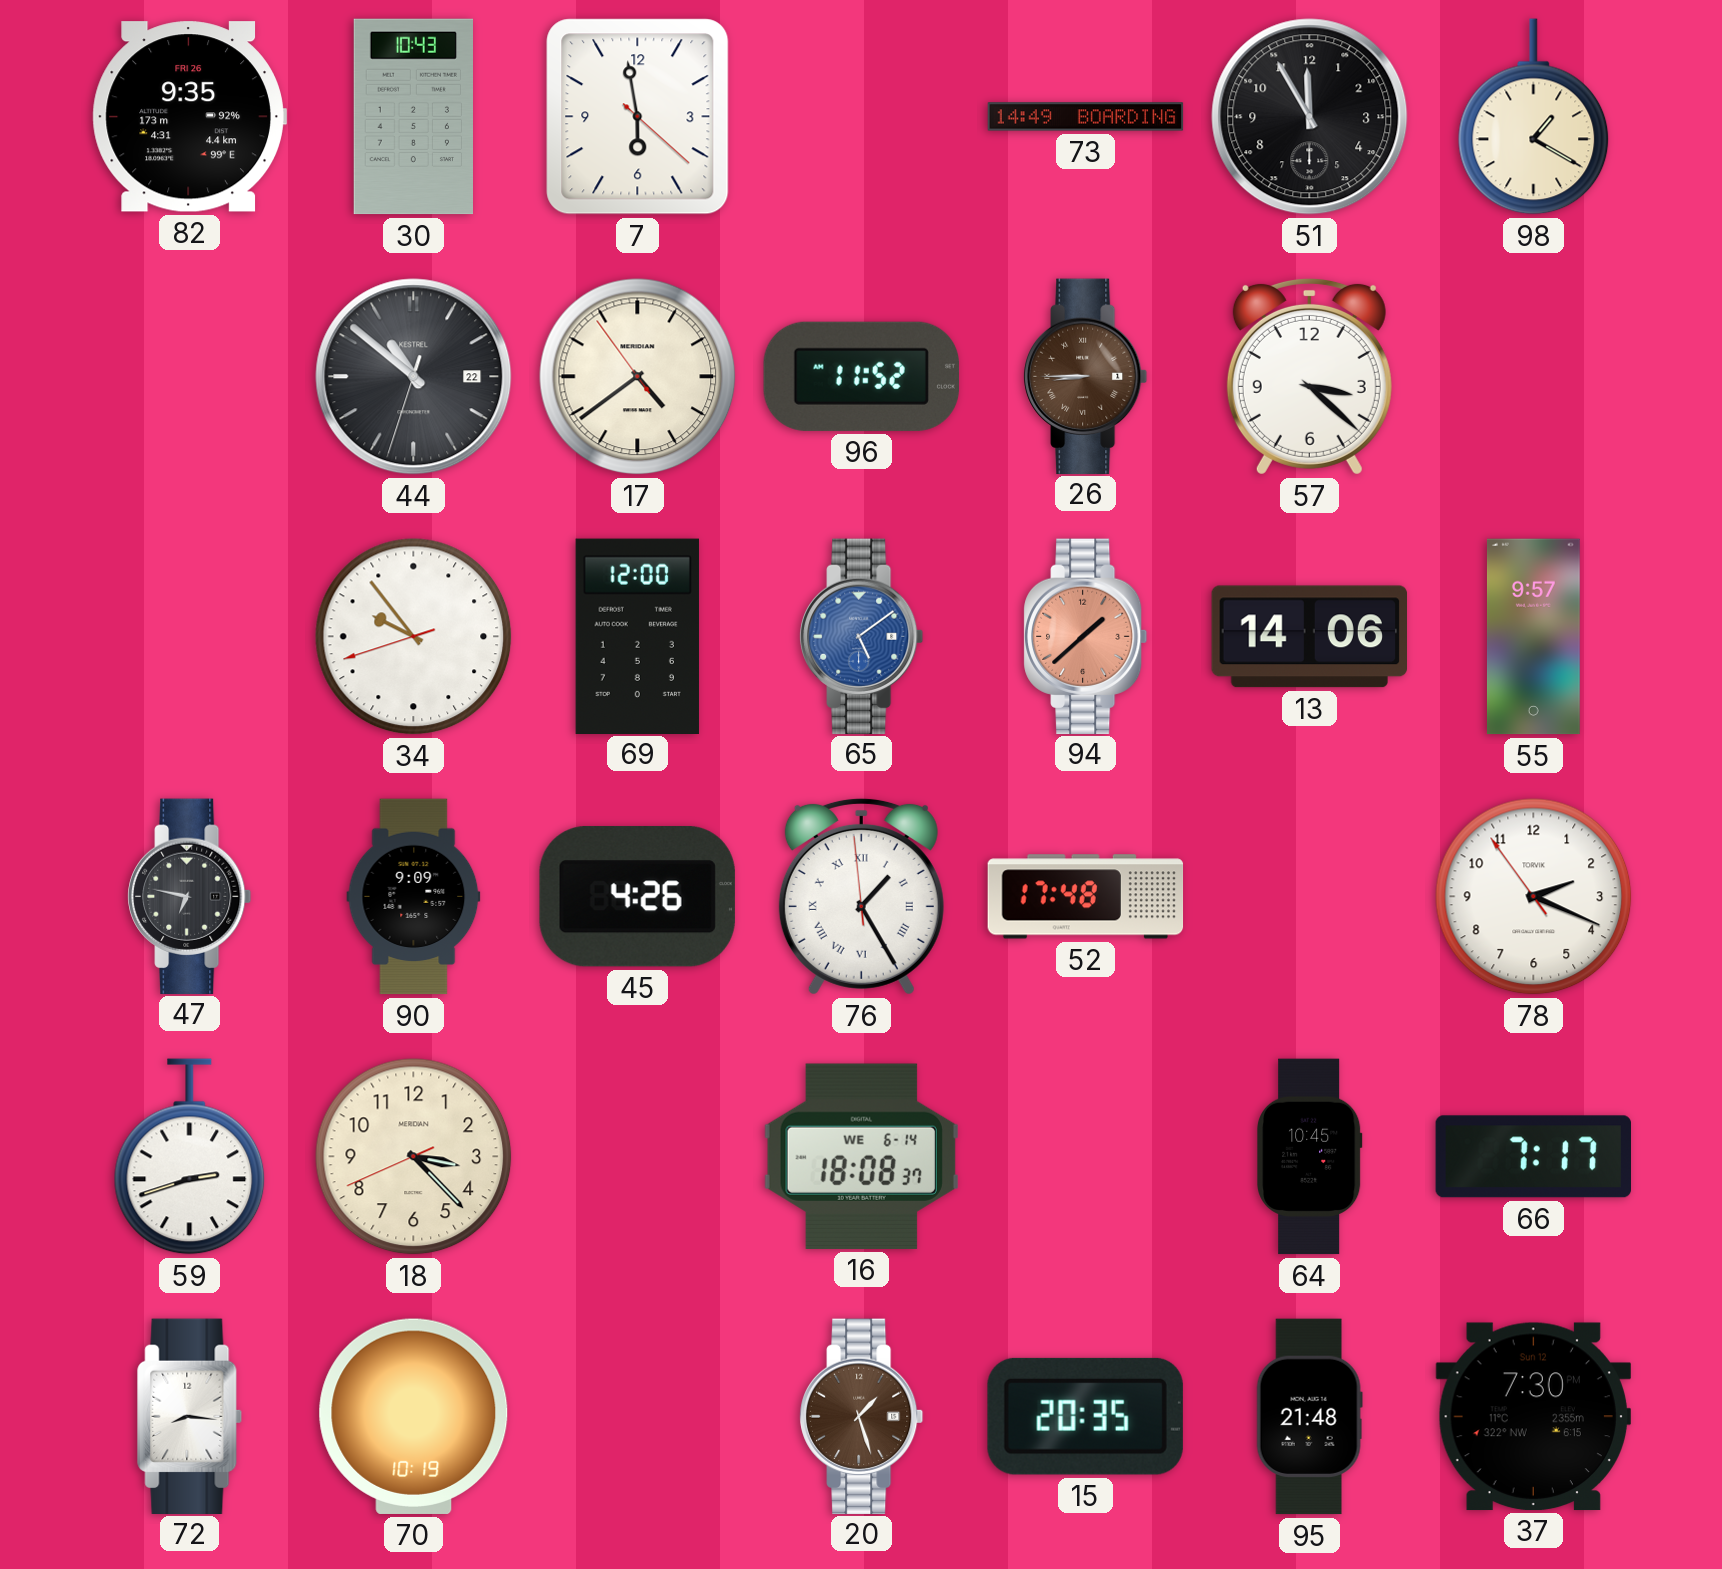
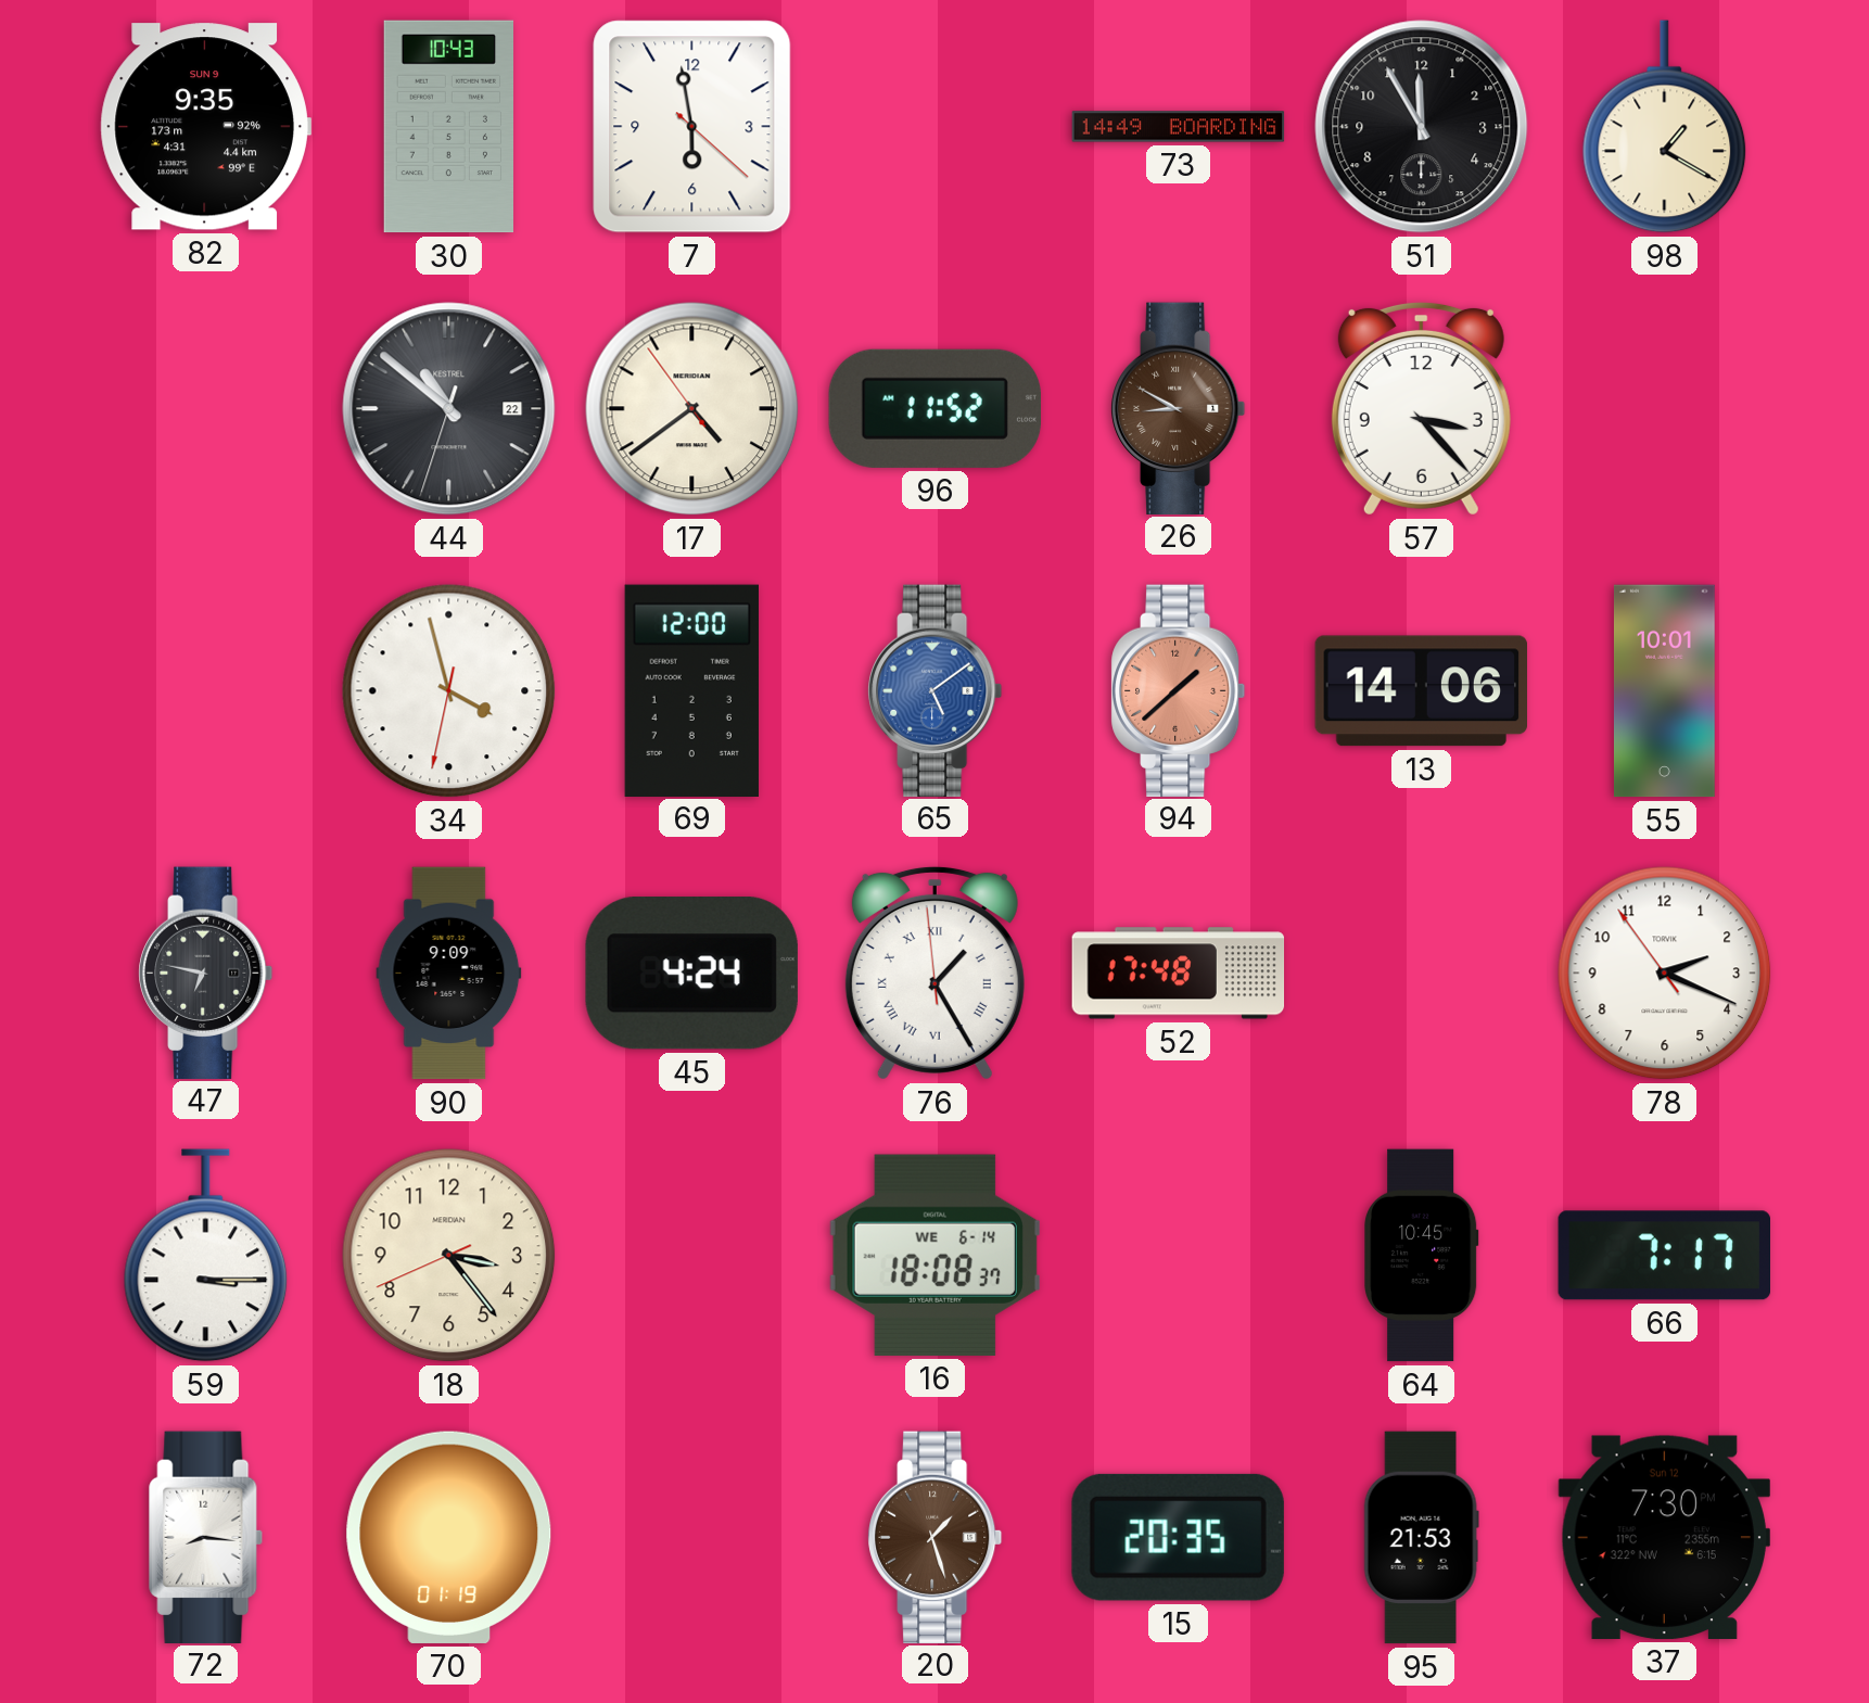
82 date: FRI 26 -> SUN 9
26: 8:45 -> 8:50
57: 3:22 -> 3:23
34: 9:53 -> 3:57
55: 9:57 -> 10:01
45: 4:26 -> 4:24
59: 2:42 -> 3:15
18: 3:22 -> 3:23
70: 10:19 -> 01:19
95: 21:48 -> 21:53
